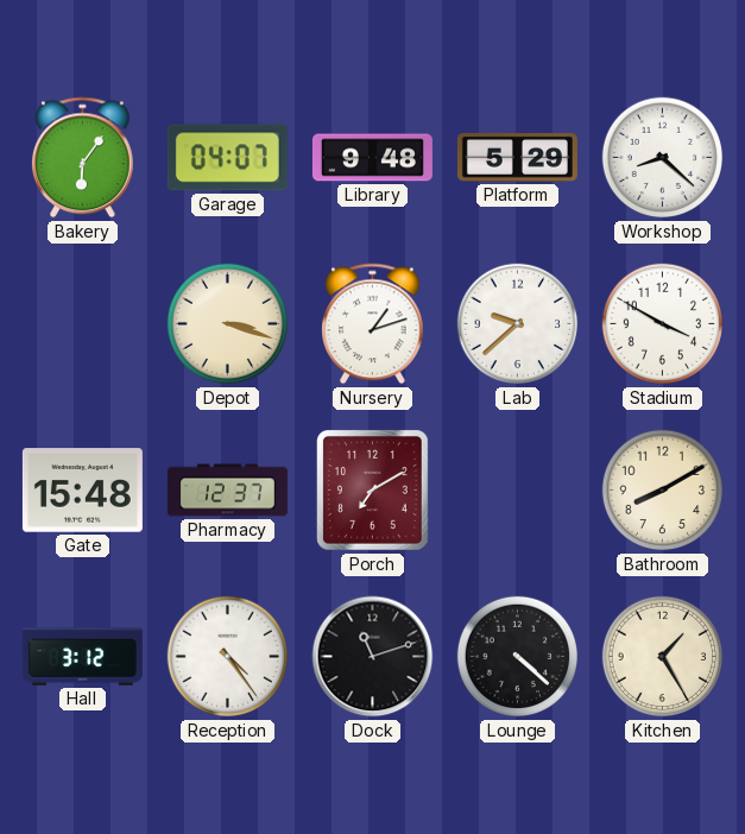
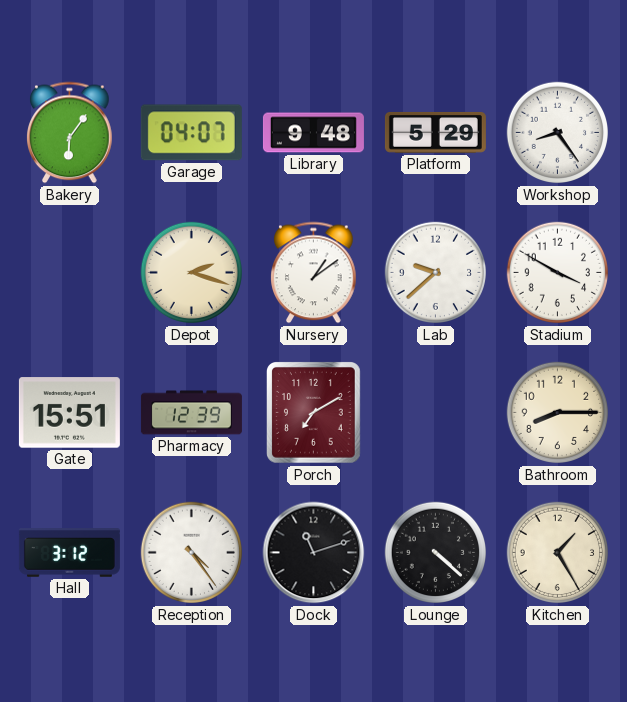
Workshop: 8:22 -> 8:24
Depot: 3:18 -> 2:18
Nursery: 1:12 -> 1:09
Gate: 15:48 -> 15:51
Pharmacy: 12:37 -> 12:39
Bathroom: 8:10 -> 8:15
